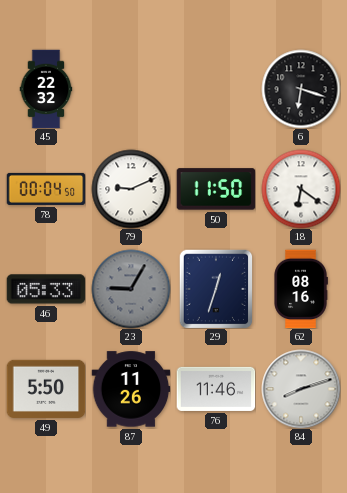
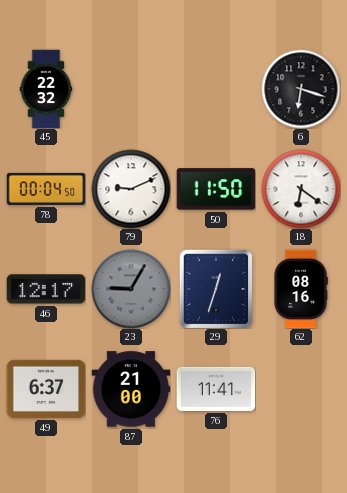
46: 05:33 -> 12:17
49: 5:50 -> 6:37
87: 11:26 -> 21:00
76: 11:46 -> 11:41
84: 8:12 -> none
